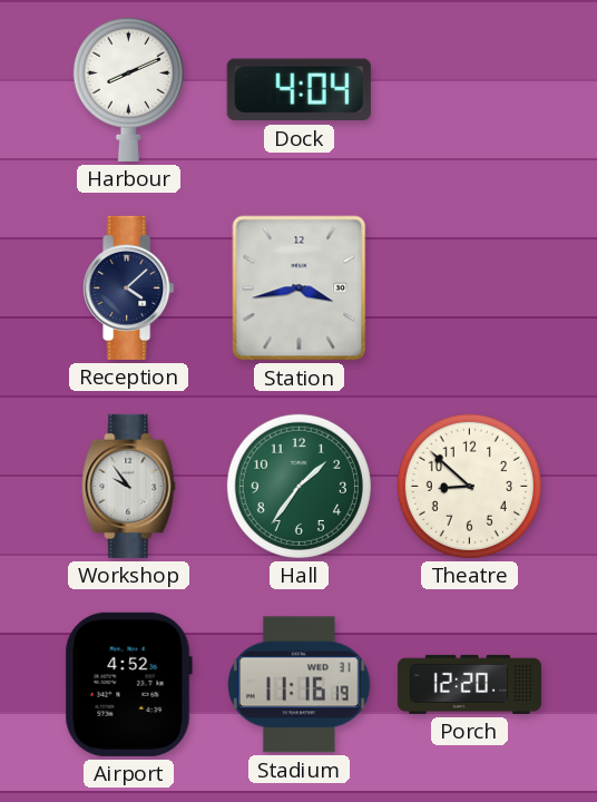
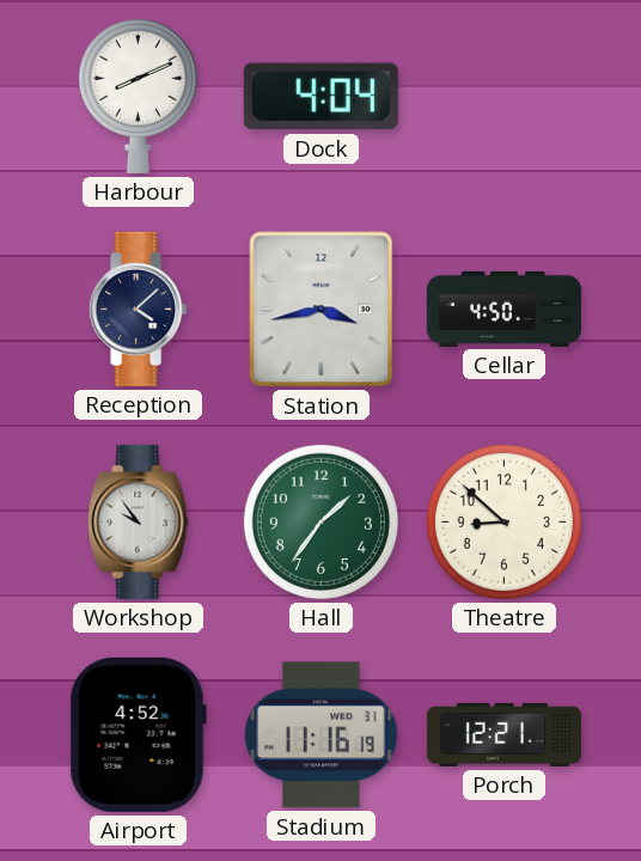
Cellar: none -> 4:50
Porch: 12:20 -> 12:21
